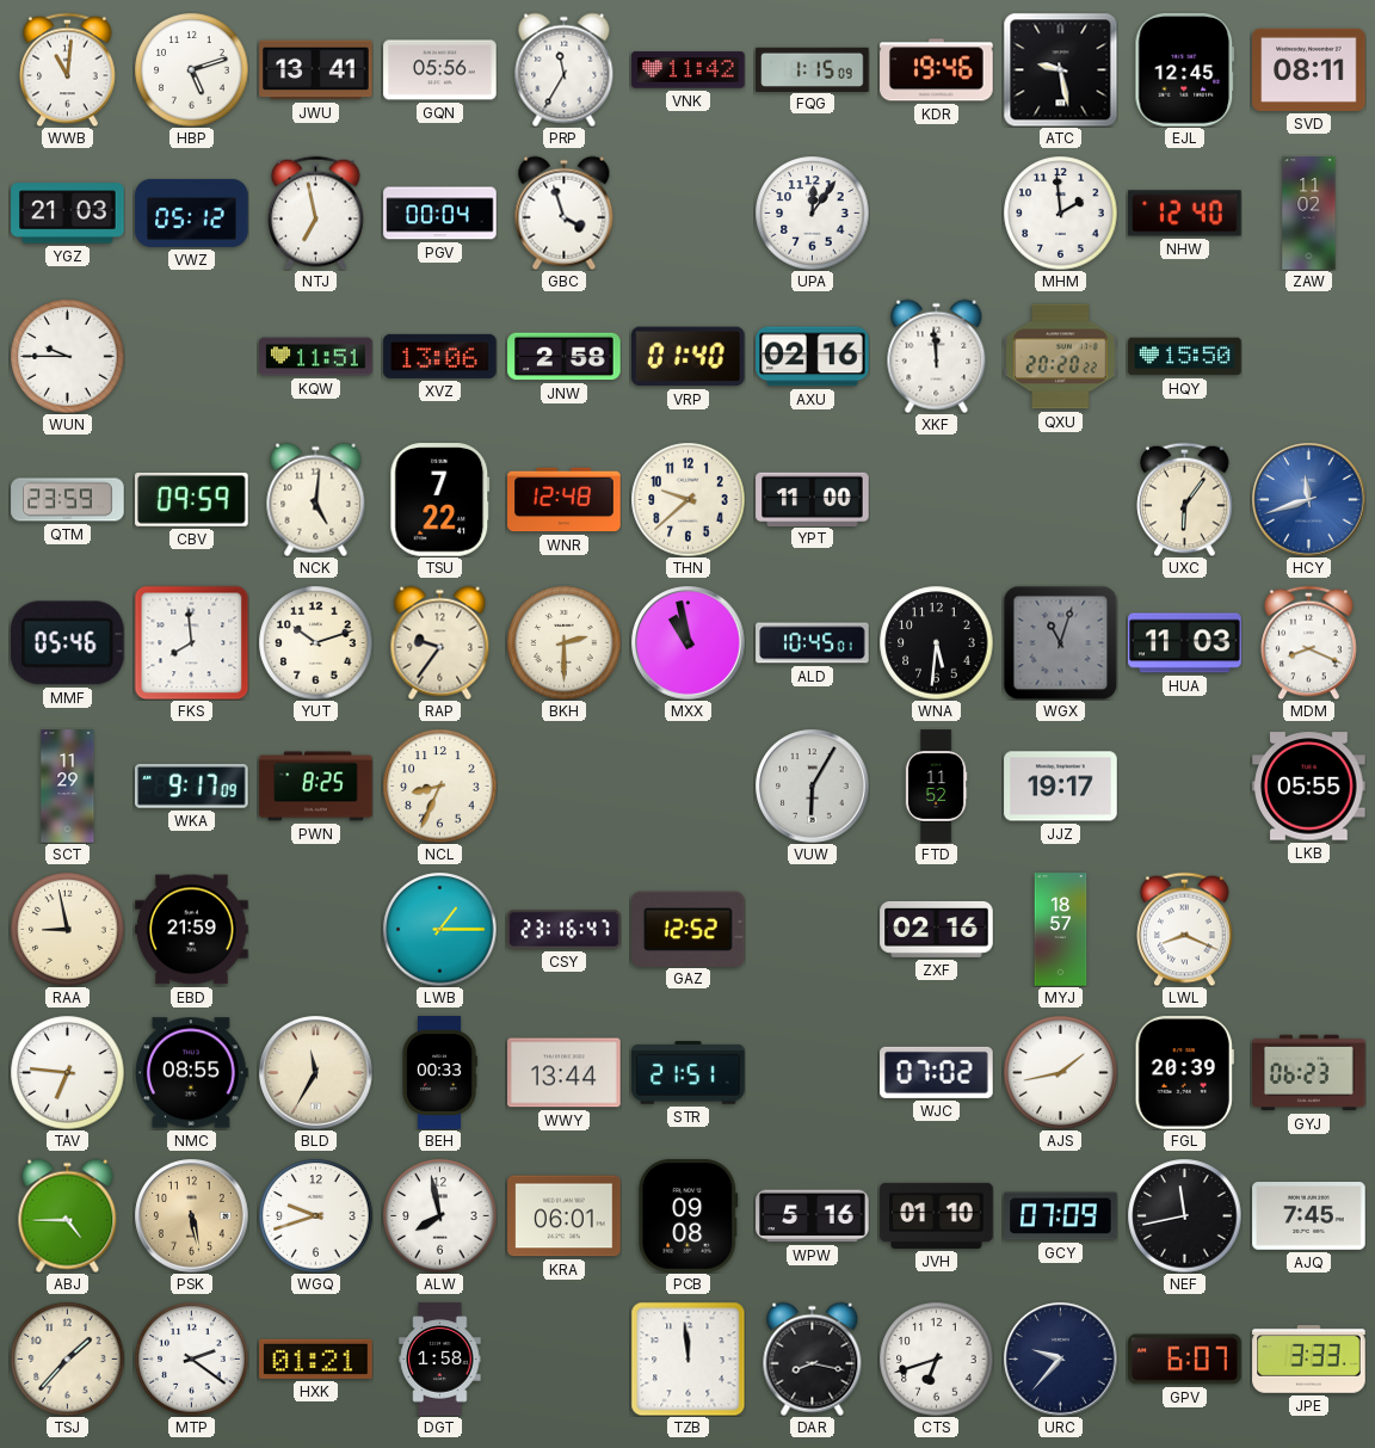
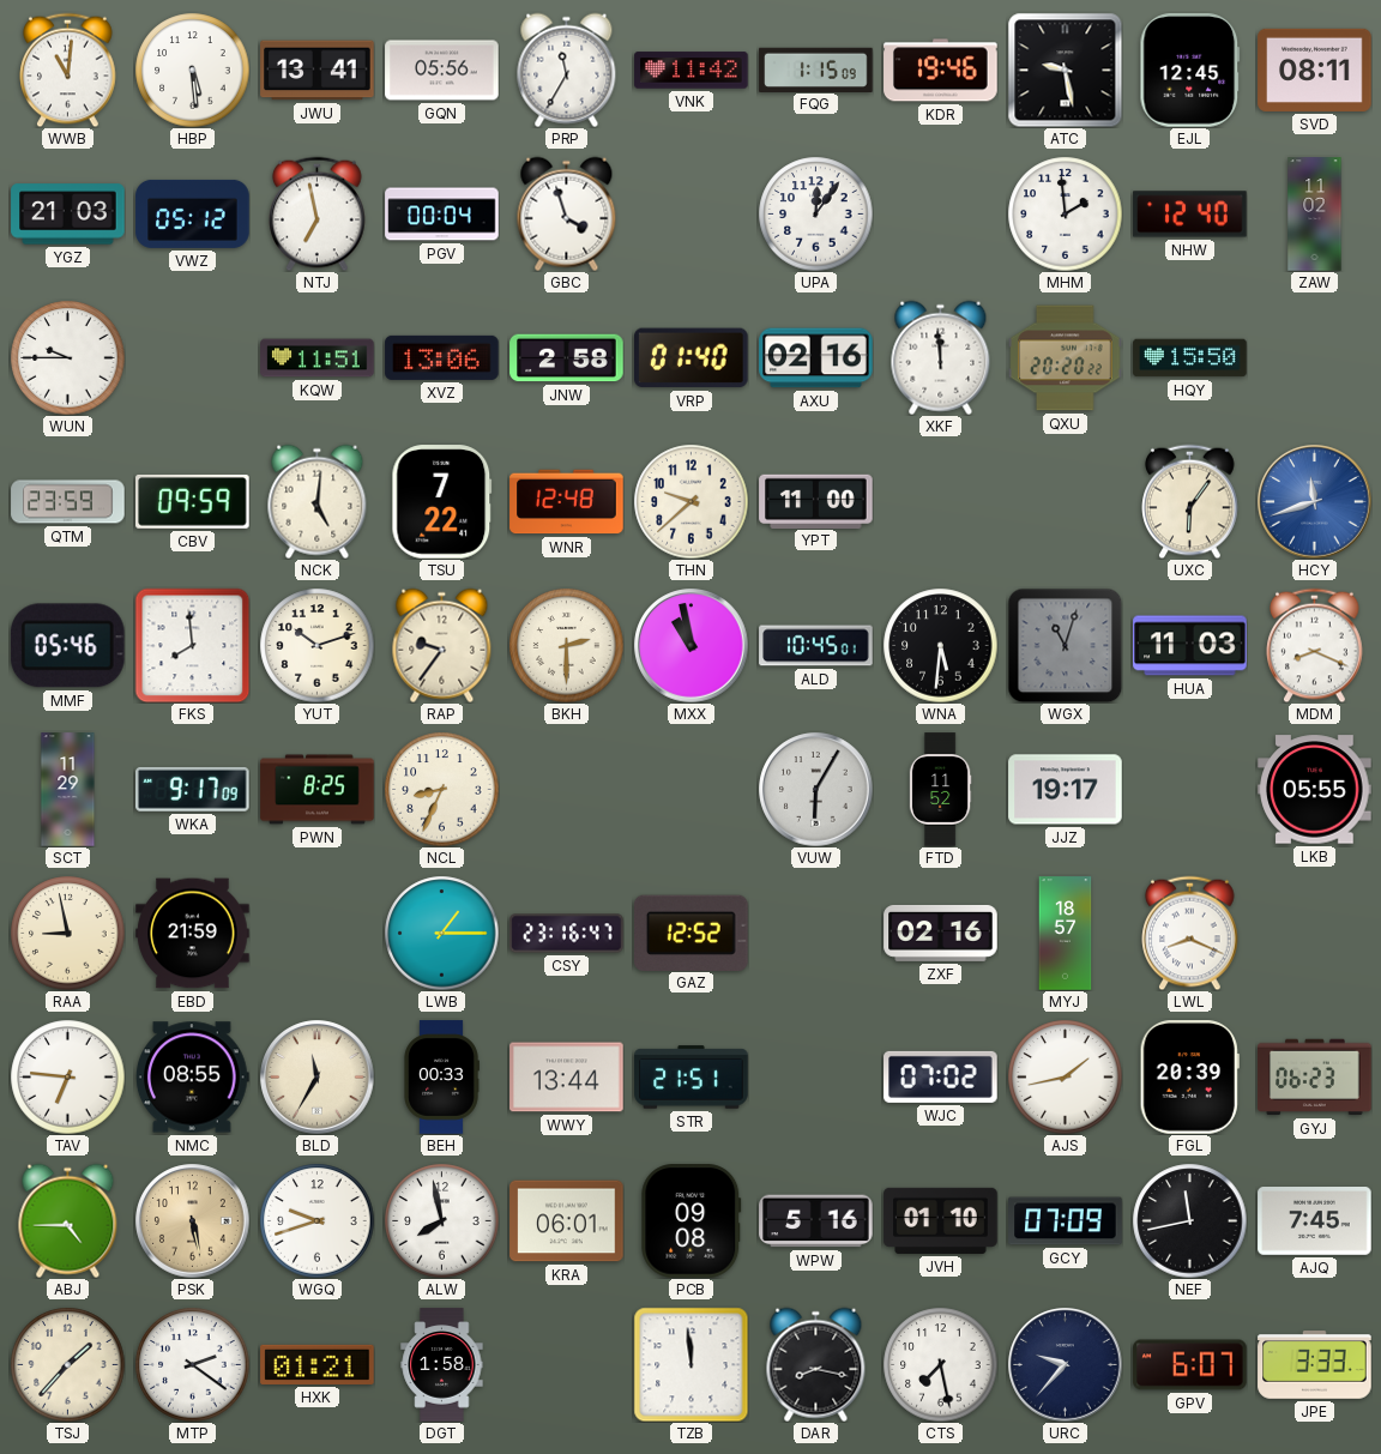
HBP: 5:12 -> 5:29
CTS: 6:42 -> 7:28
